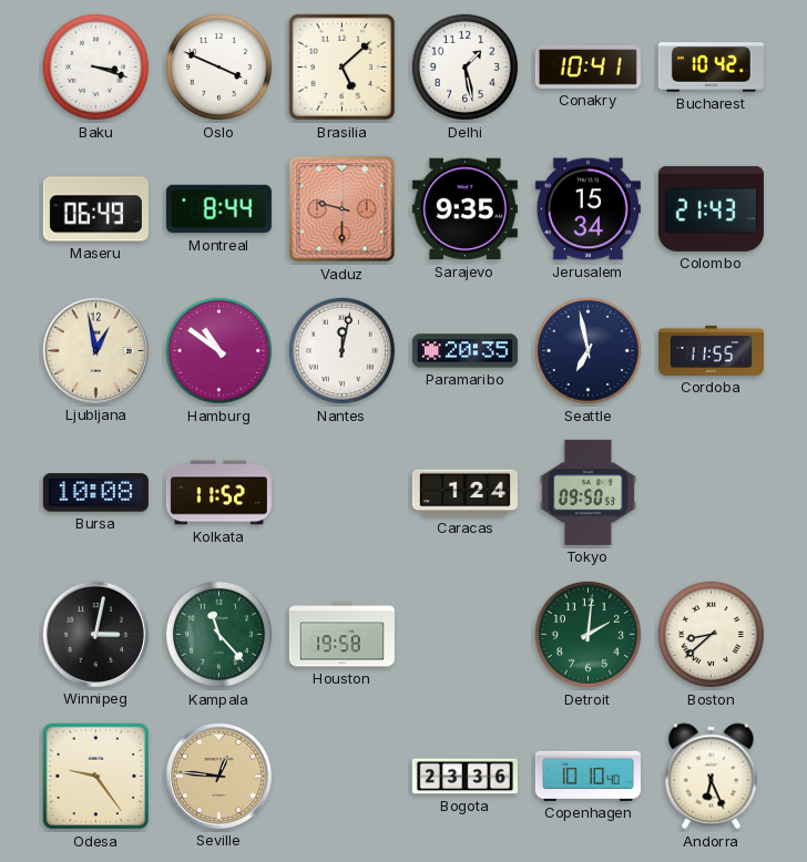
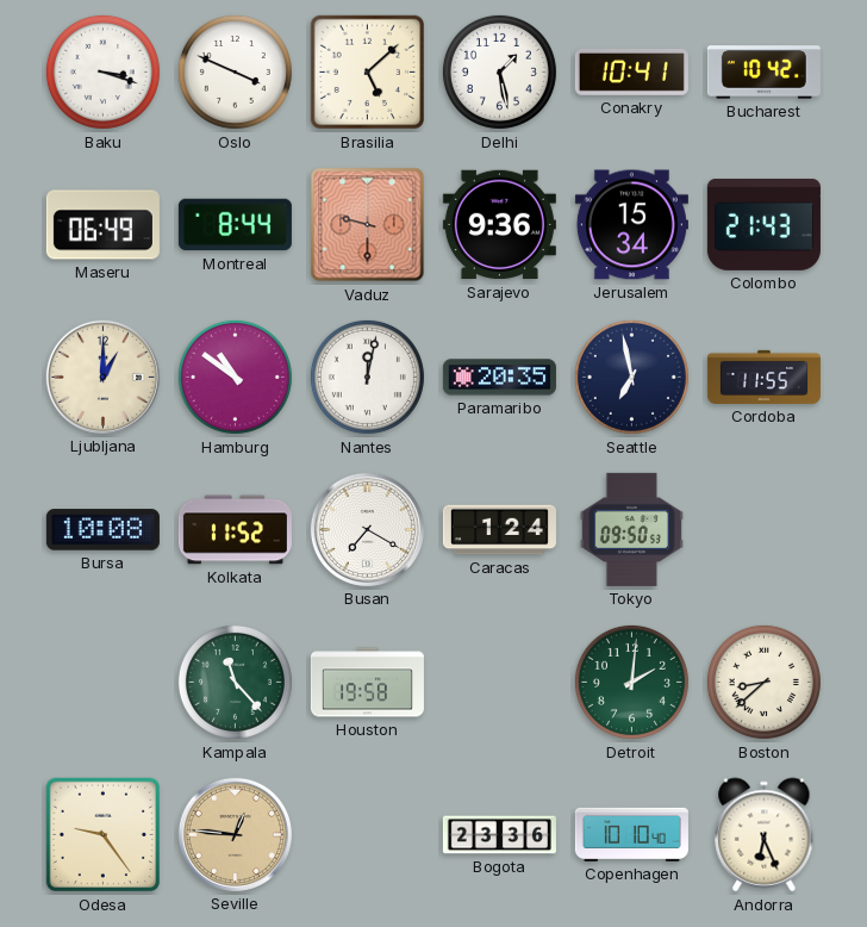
Sarajevo: 9:35 -> 9:36
Ljubljana: 12:58 -> 1:00
Busan: none -> 7:20
Winnipeg: 3:02 -> none
